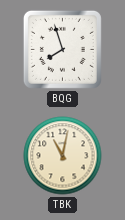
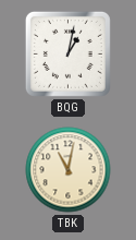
BQG: 7:57 -> 1:02
